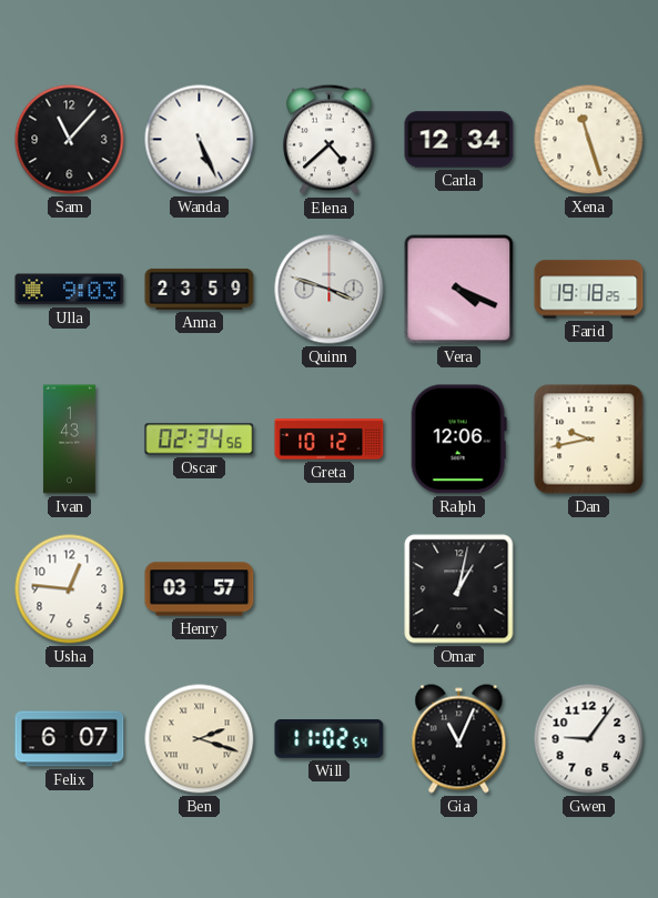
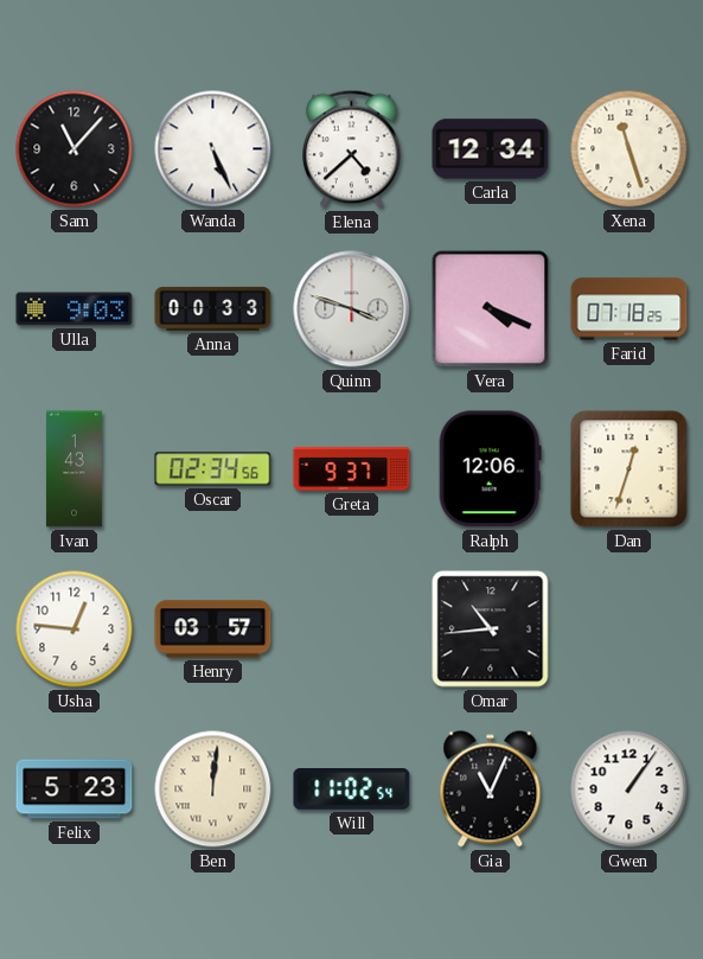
Anna: 23:59 -> 00:33
Farid: 19:18 -> 07:18
Greta: 10:12 -> 9:37
Dan: 9:43 -> 12:33
Omar: 1:02 -> 10:44
Felix: 6:07 -> 5:23
Ben: 2:18 -> 12:01
Gwen: 9:06 -> 1:06
